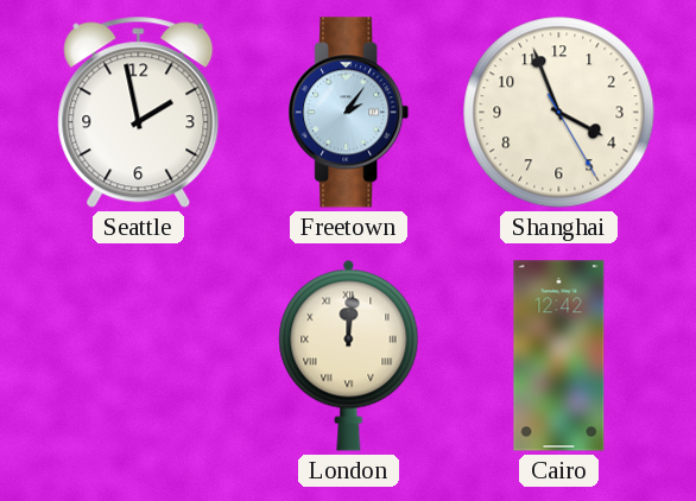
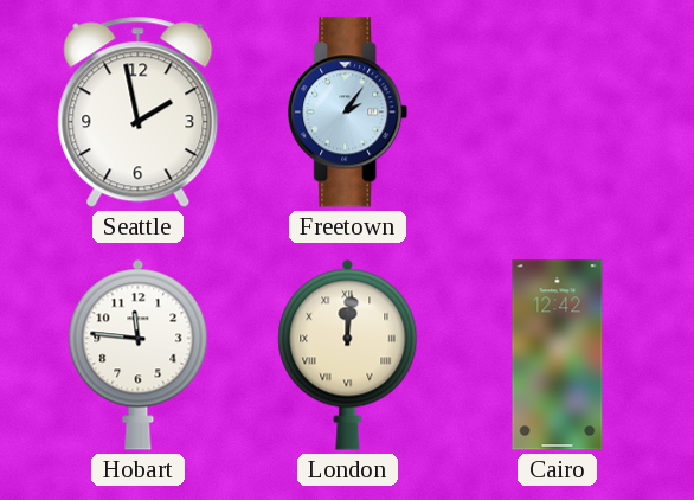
Shanghai: 3:56 -> none
Hobart: none -> 11:46
